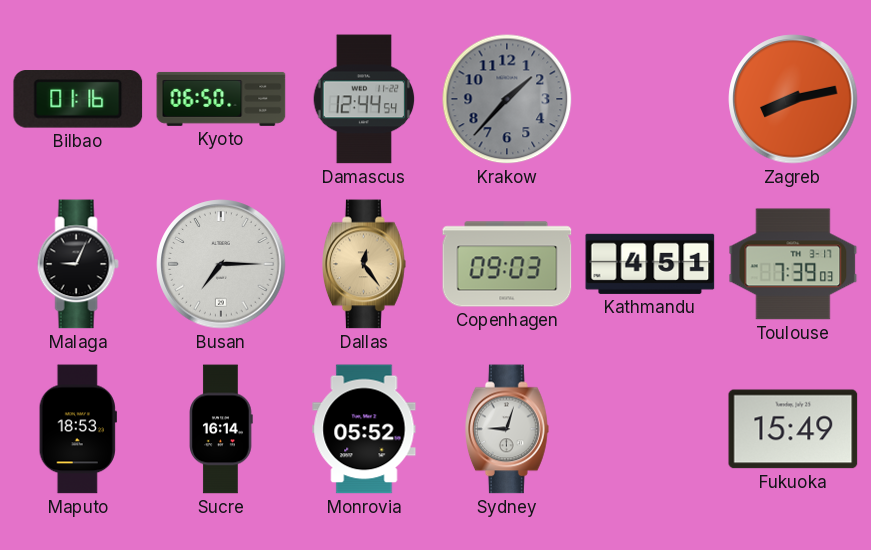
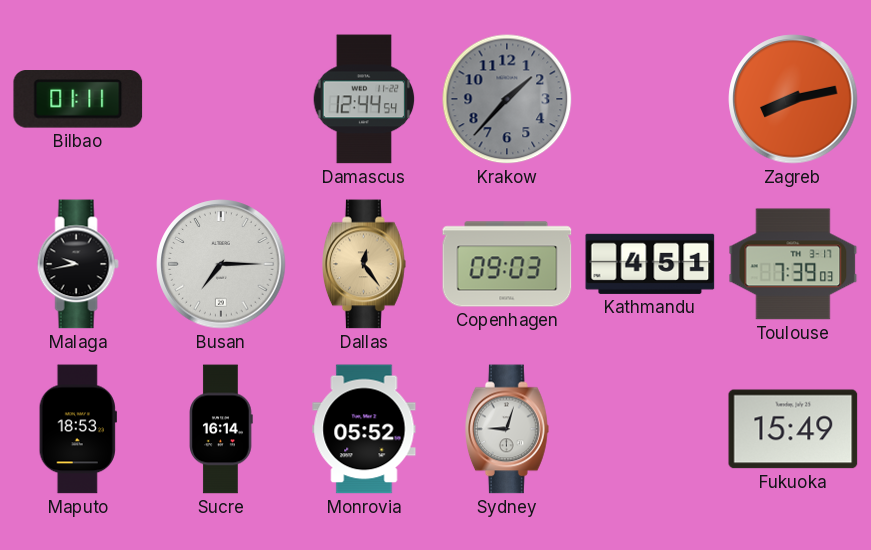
Bilbao: 01:16 -> 01:11
Kyoto: 06:50 -> none
Malaga: 9:04 -> 9:43
